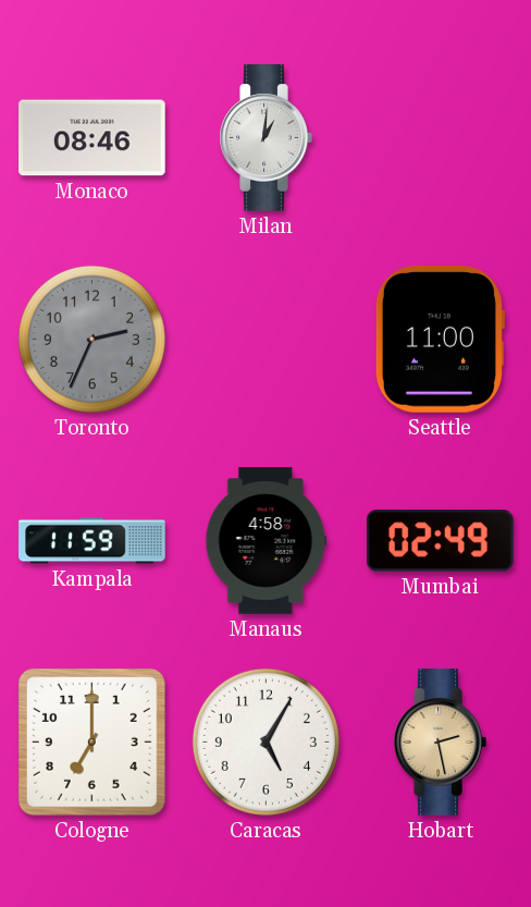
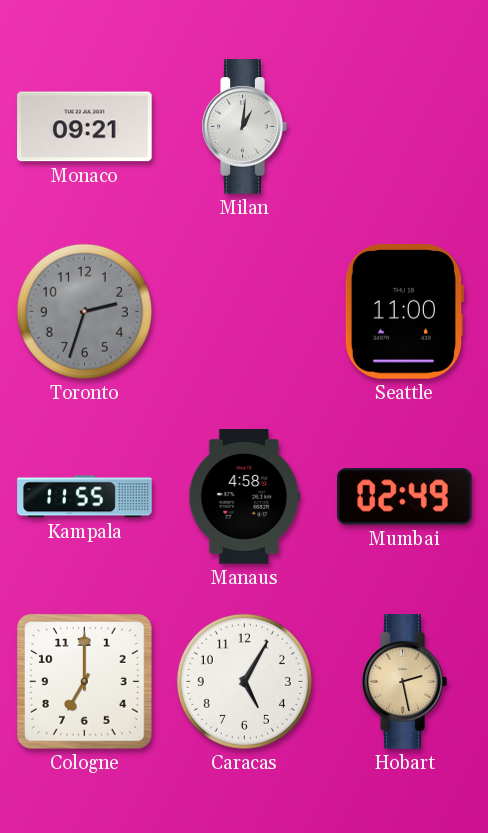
Monaco: 08:46 -> 09:21
Toronto: 2:34 -> 2:33
Kampala: 11:59 -> 11:55
